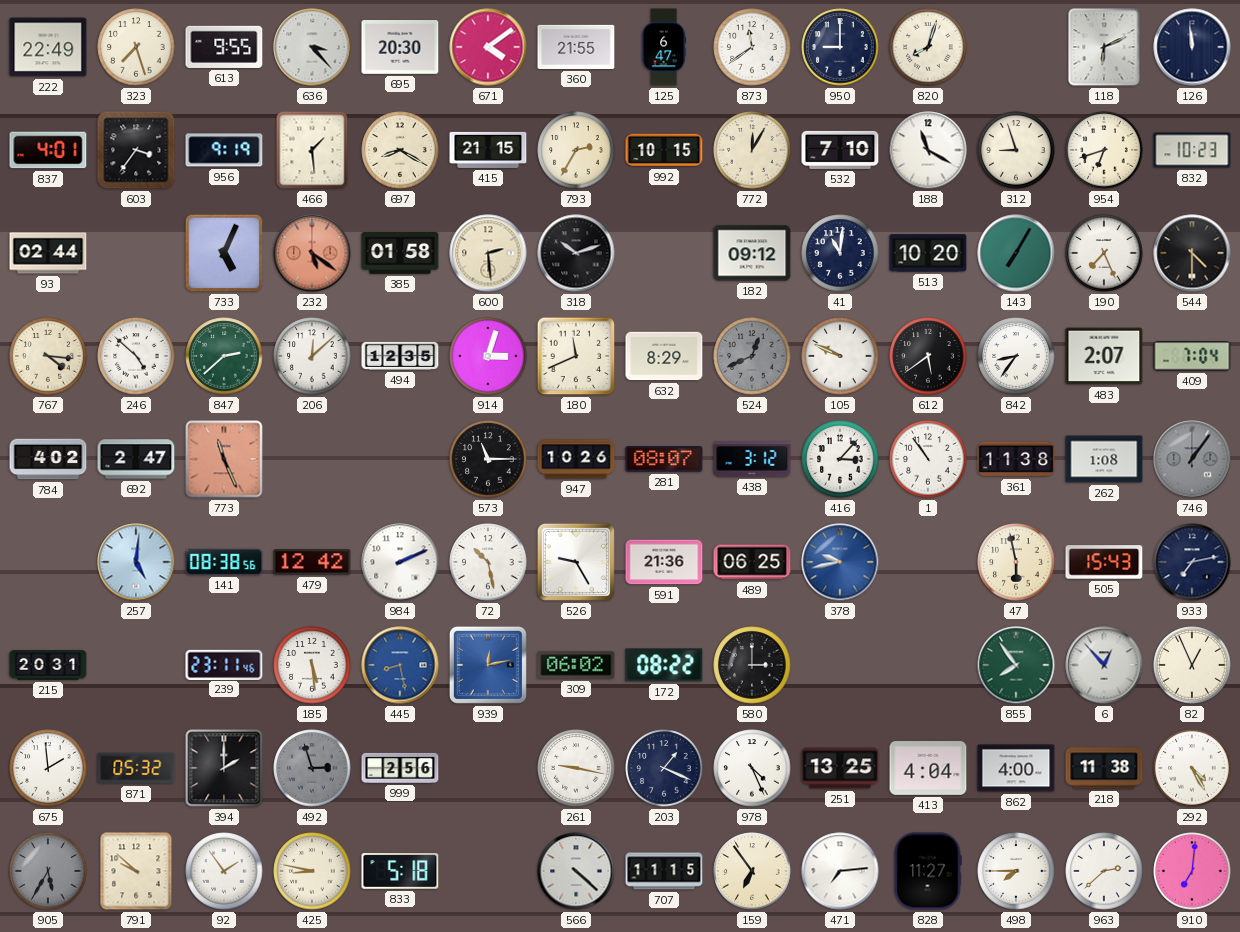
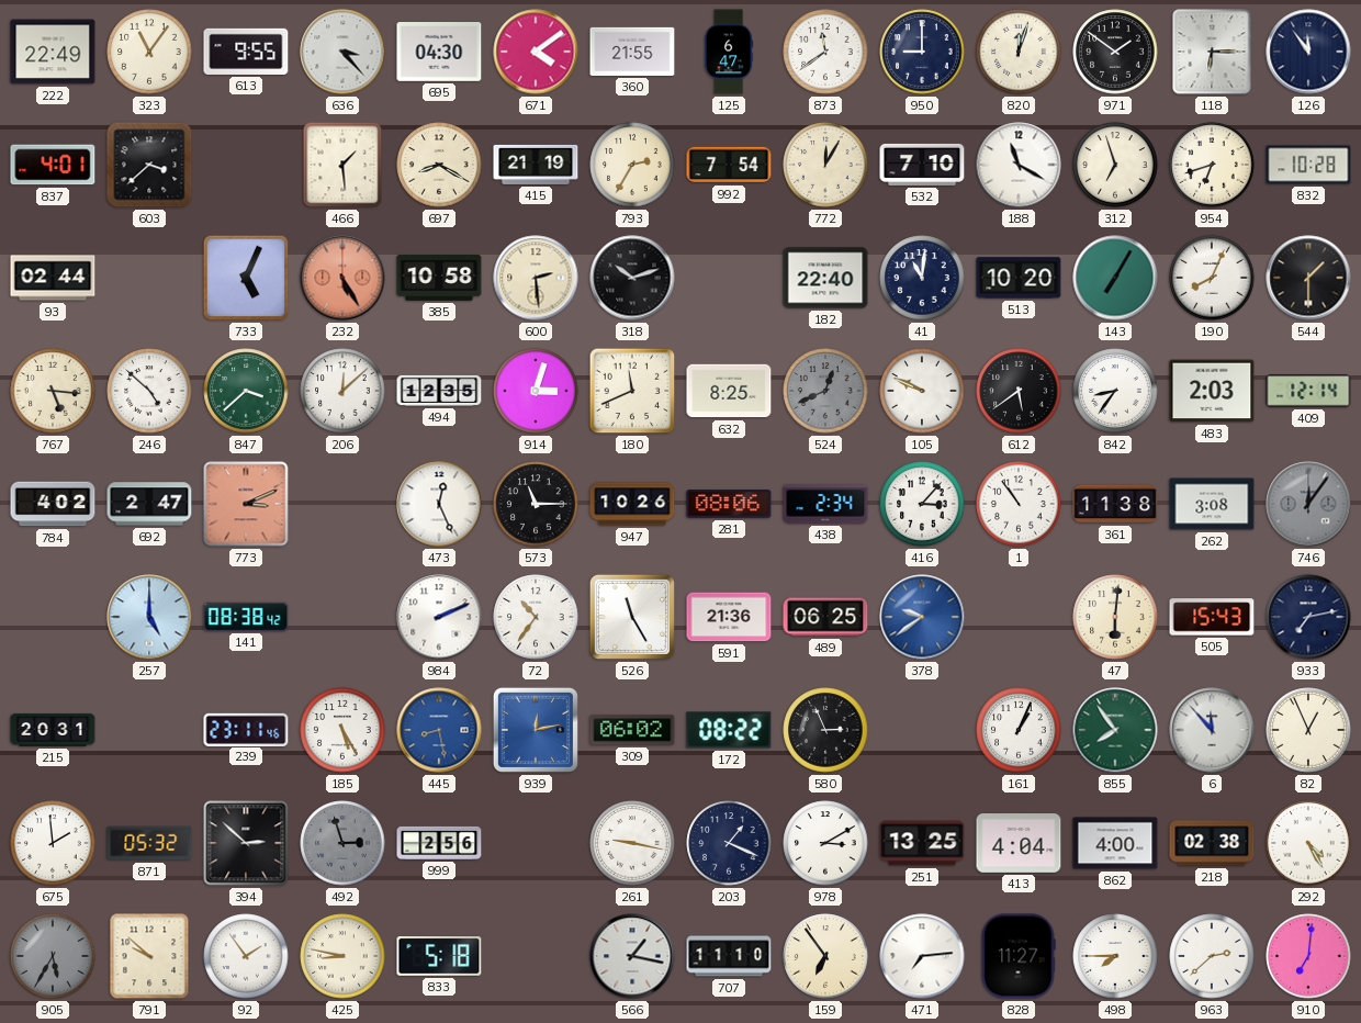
323: 7:27 -> 11:06
695: 20:30 -> 04:30
820: 8:03 -> 12:03
971: none -> 1:51
118: 6:11 -> 6:15
126: 11:59 -> 11:54
603: 3:36 -> 3:38
956: 9:19 -> none
415: 21:15 -> 21:19
992: 10:15 -> 7:54
312: 8:57 -> 6:57
832: 10:23 -> 10:28
232: 5:21 -> 5:25
385: 01:58 -> 10:58
182: 09:12 -> 22:40
190: 7:26 -> 8:04
544: 4:30 -> 1:30
767: 4:16 -> 5:16
847: 2:38 -> 3:38
632: 8:29 -> 8:25
483: 2:07 -> 2:03
409: 7:04 -> 12:14
773: 11:26 -> 3:11
473: none -> 12:26
281: 08:07 -> 08:06
438: 3:12 -> 2:34
262: 1:08 -> 3:08
746: 1:06 -> 12:06
257: 5:01 -> 5:00
141: 08:38:56 -> 08:38:42
479: 12:42 -> none
72: 10:28 -> 10:36
526: 9:25 -> 11:25
378: 9:43 -> 9:39
47: 5:58 -> 6:01
185: 5:29 -> 5:25
580: 3:00 -> 2:56
161: none -> 1:04
6: 12:53 -> 11:53
394: 2:00 -> 2:52
978: 4:26 -> 3:10
218: 11:38 -> 02:38
566: 4:22 -> 1:17
707: 11:15 -> 11:10
